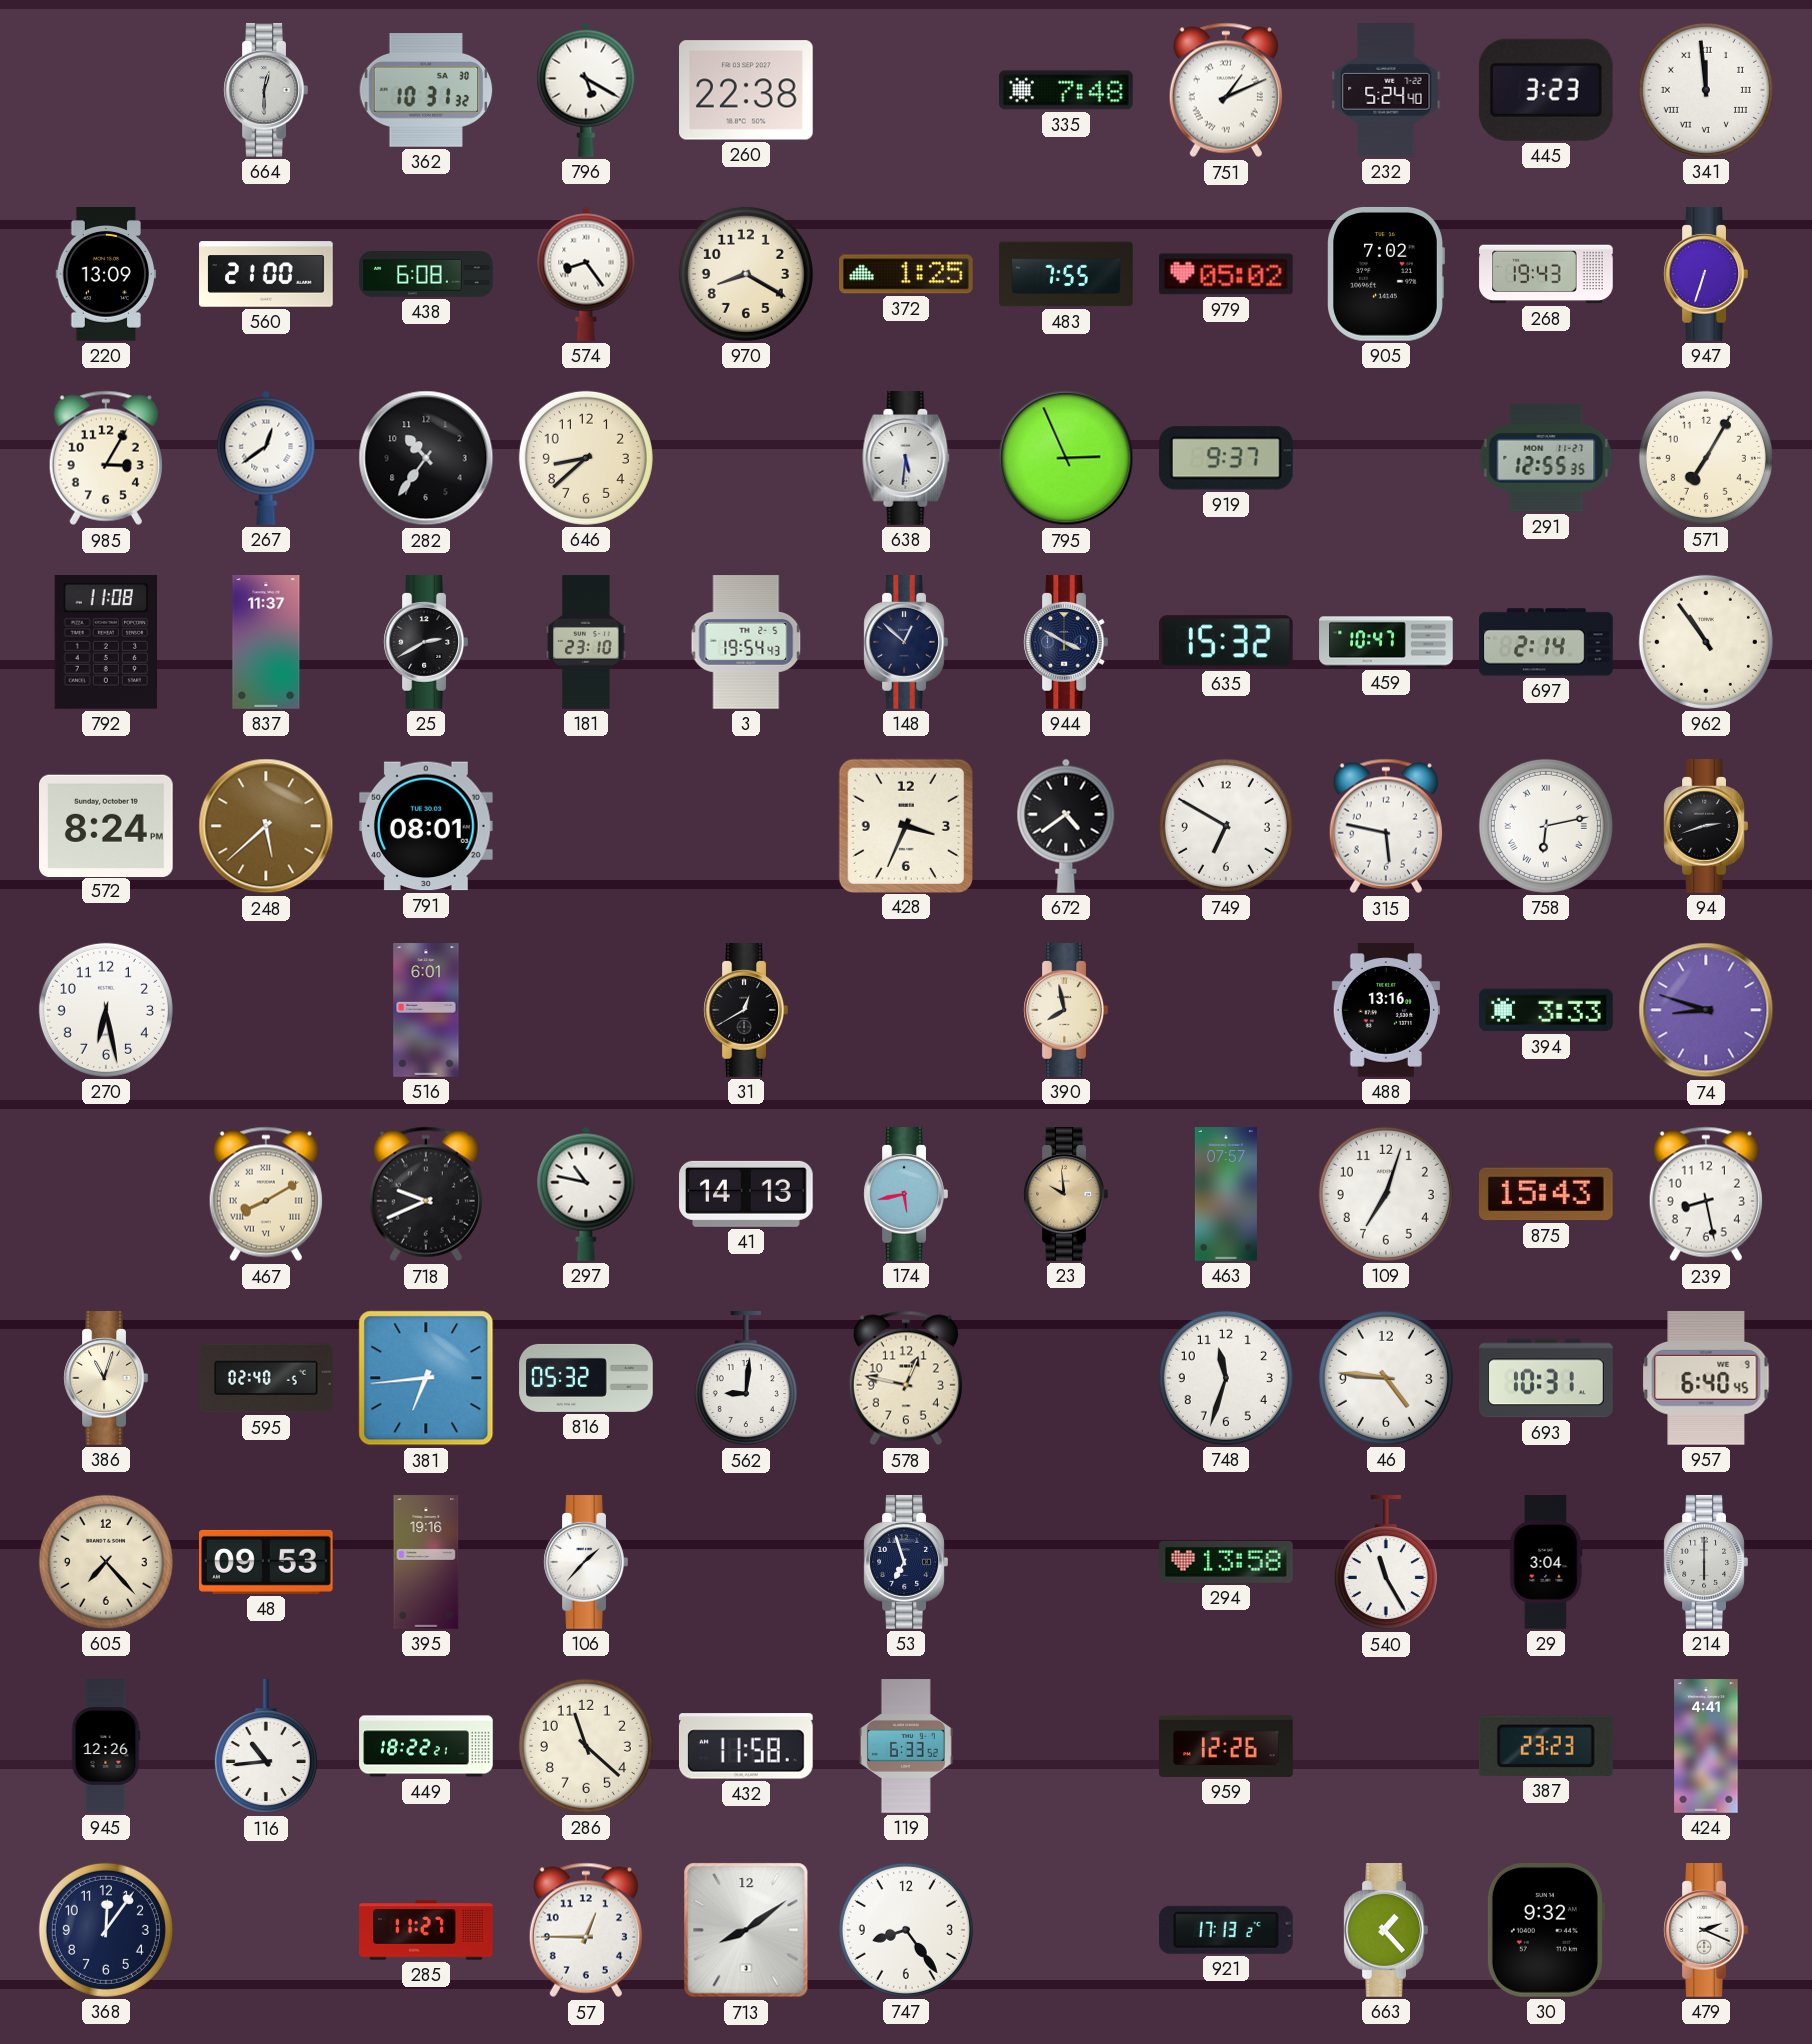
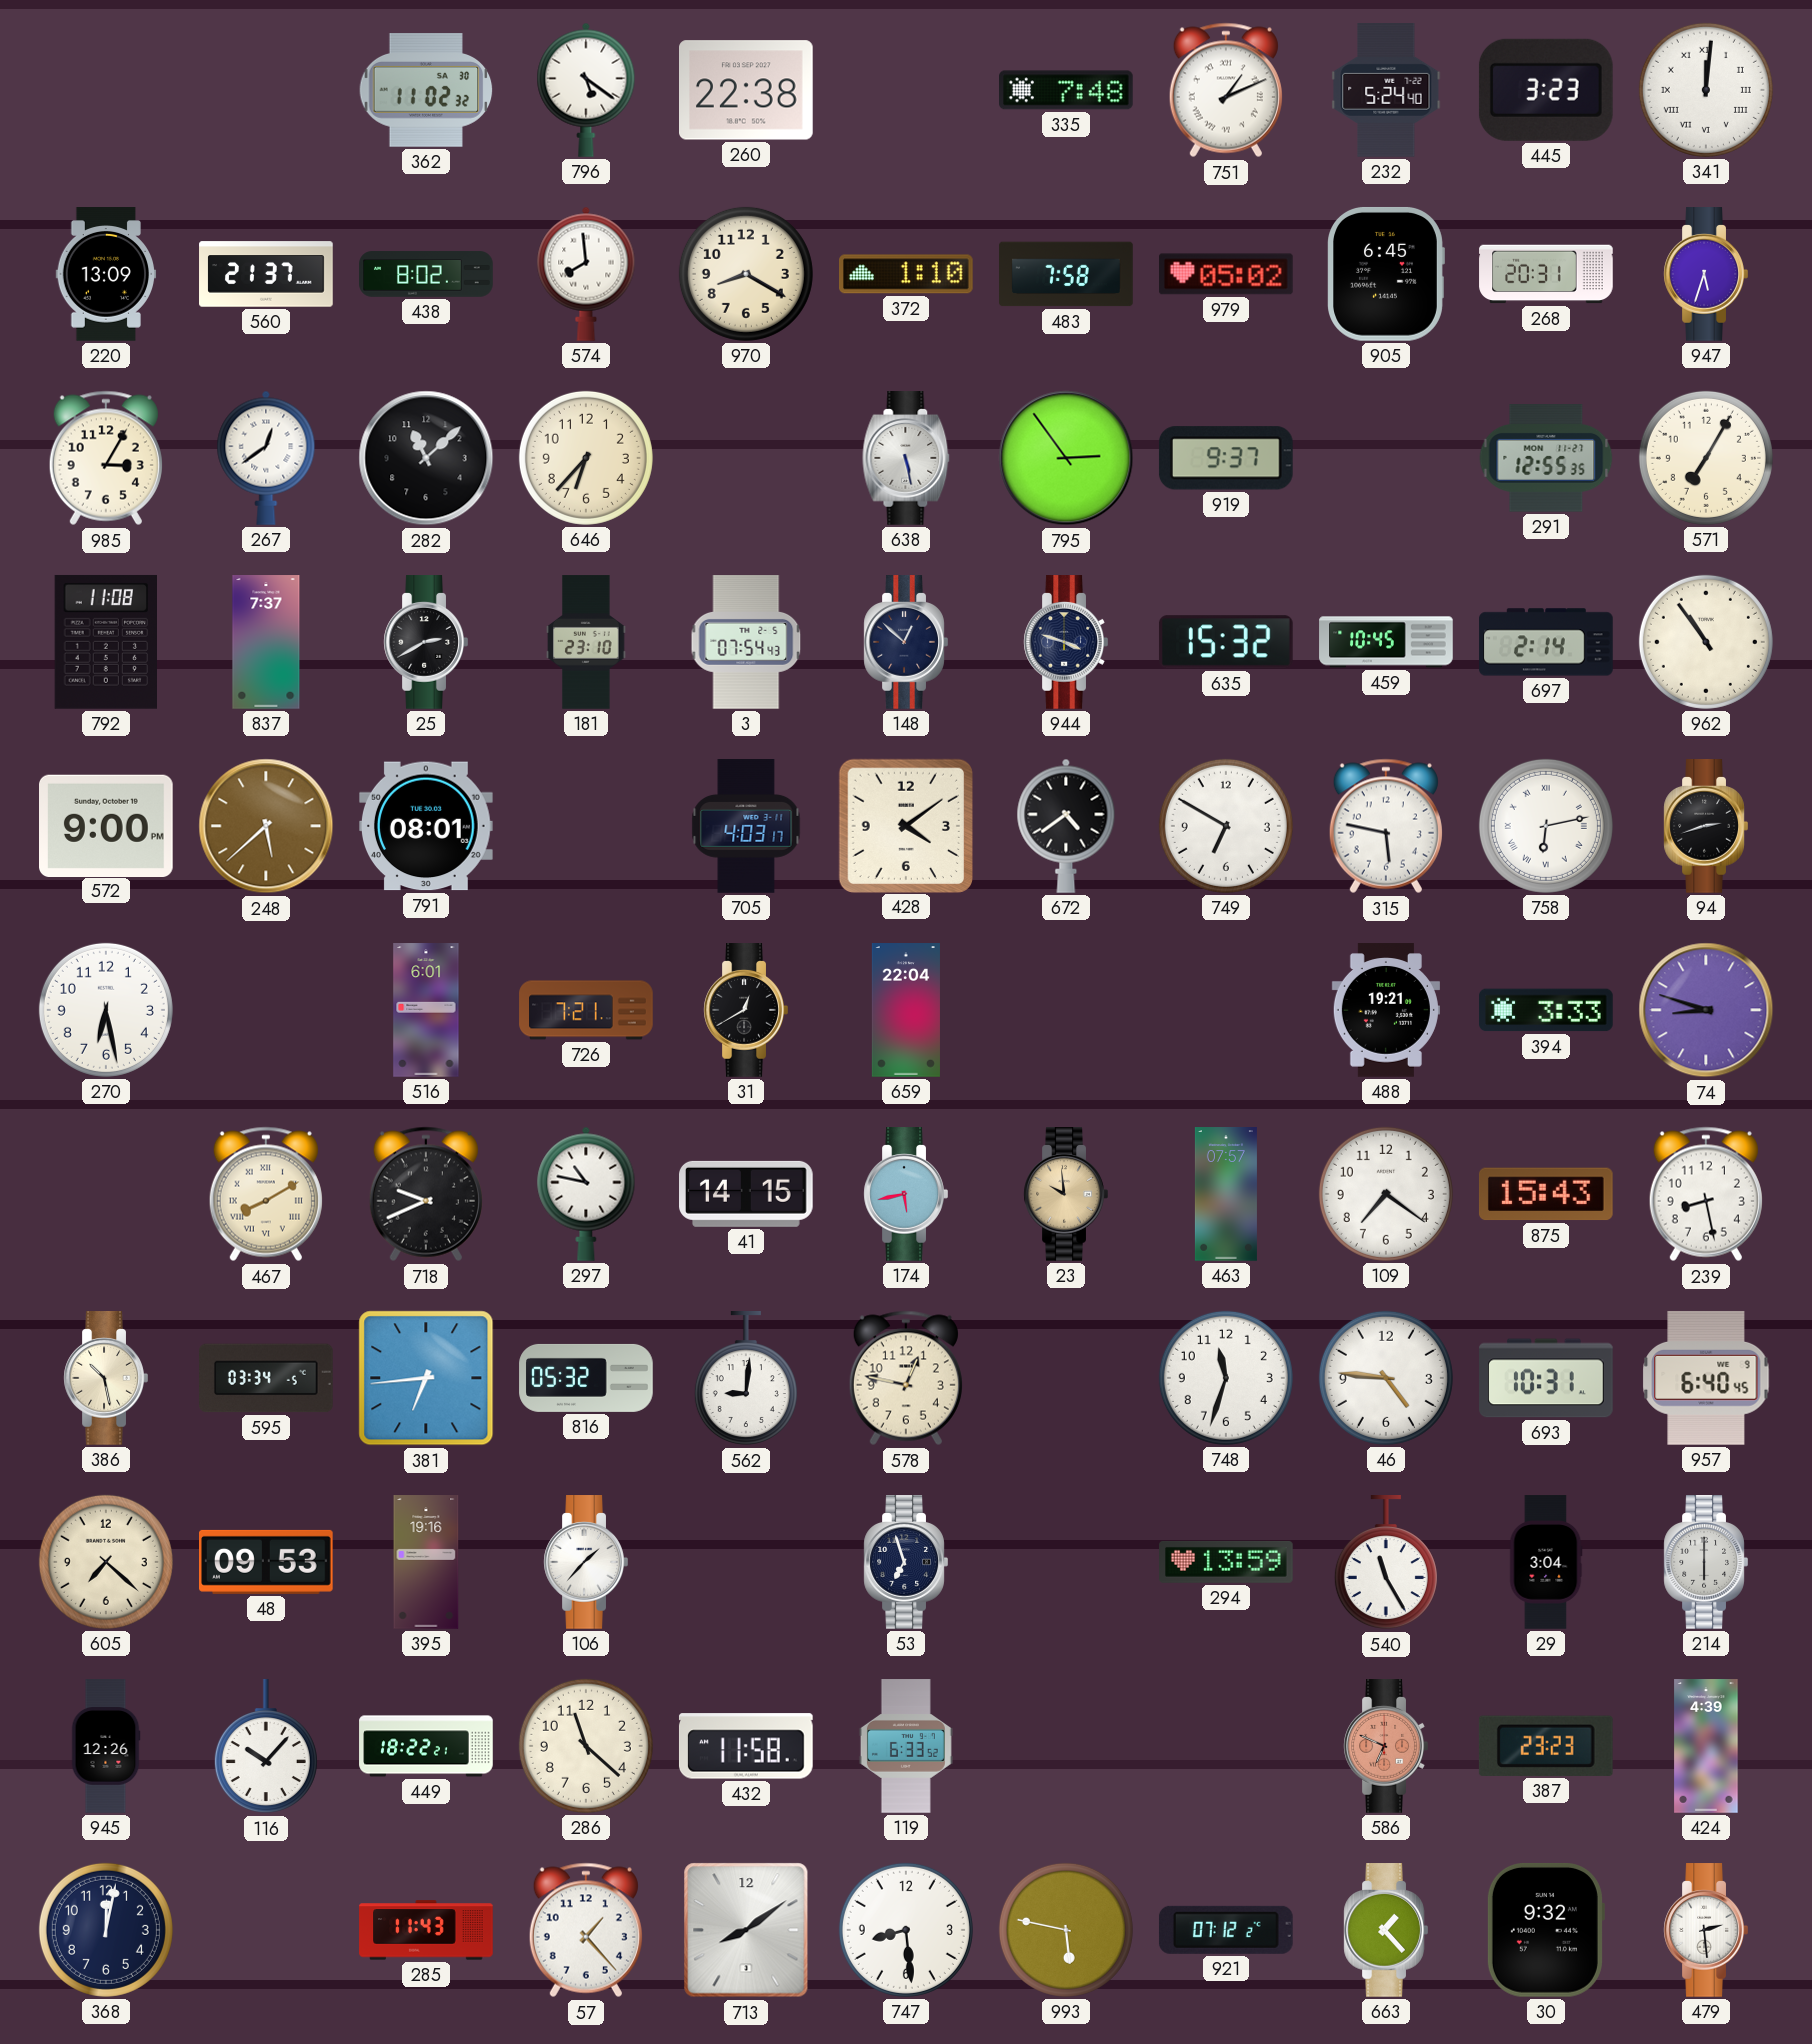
664: 12:30 -> none
362: 10:31 -> 11:02
796: 5:20 -> 5:21
341: 11:59 -> 12:01
560: 21:00 -> 21:37
438: 6:08 -> 8:02
574: 8:24 -> 7:59
372: 1:25 -> 1:10
483: 7:55 -> 7:58
905: 7:02 -> 6:45
268: 19:43 -> 20:31
947: 6:33 -> 5:33
282: 10:36 -> 11:08
646: 8:38 -> 6:37
638: 5:31 -> 5:28
795: 2:56 -> 2:54
837: 11:37 -> 7:37
3: 19:54 -> 07:54
944: 3:50 -> 3:48
459: 10:47 -> 10:45
572: 8:24 -> 9:00
705: none -> 4:03
428: 3:34 -> 4:09
726: none -> 7:21
659: none -> 22:04
390: 7:58 -> none
488: 13:16 -> 19:21
41: 14:13 -> 14:15
109: 7:03 -> 7:21
386: 11:03 -> 10:28
595: 02:40 -> 03:34
605: 7:23 -> 7:22
294: 13:58 -> 13:59
116: 10:44 -> 10:07
959: 12:26 -> none
586: none -> 6:49
424: 4:41 -> 4:39
368: 12:06 -> 12:02
285: 11:27 -> 11:43
57: 12:45 -> 1:23
747: 8:24 -> 8:29
993: none -> 5:47
921: 17:13 -> 07:12
479: 2:19 -> 2:29
